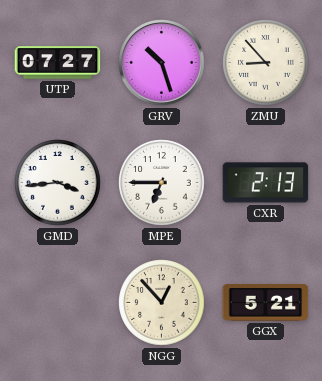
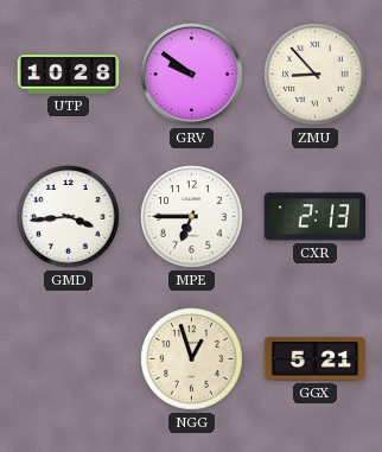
UTP: 07:27 -> 10:28
GRV: 10:27 -> 9:51
NGG: 12:53 -> 12:57
